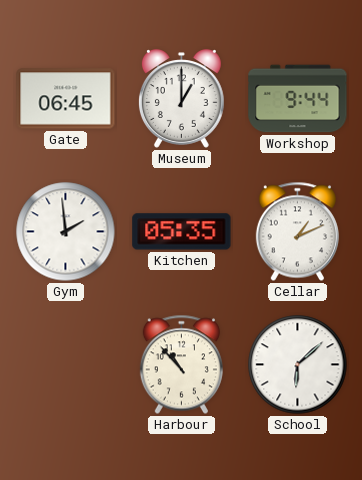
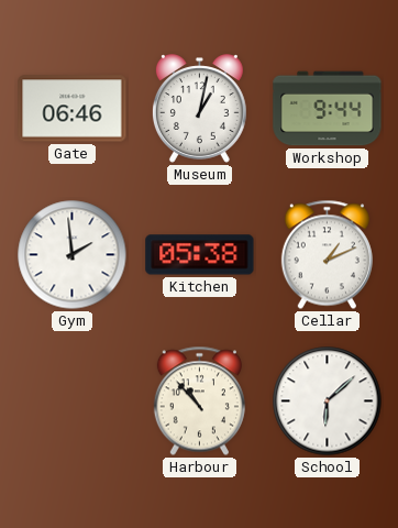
Gate: 06:45 -> 06:46
Museum: 1:00 -> 1:02
Kitchen: 05:35 -> 05:38
